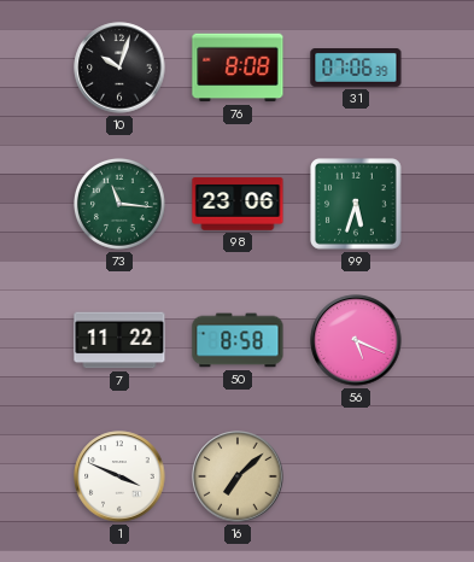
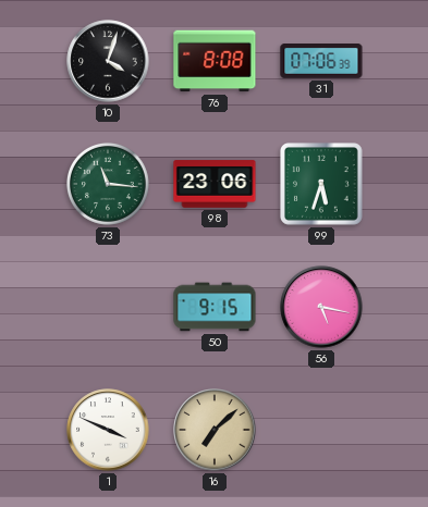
10: 10:03 -> 4:03
7: 11:22 -> none
50: 8:58 -> 9:15
56: 5:19 -> 5:17
